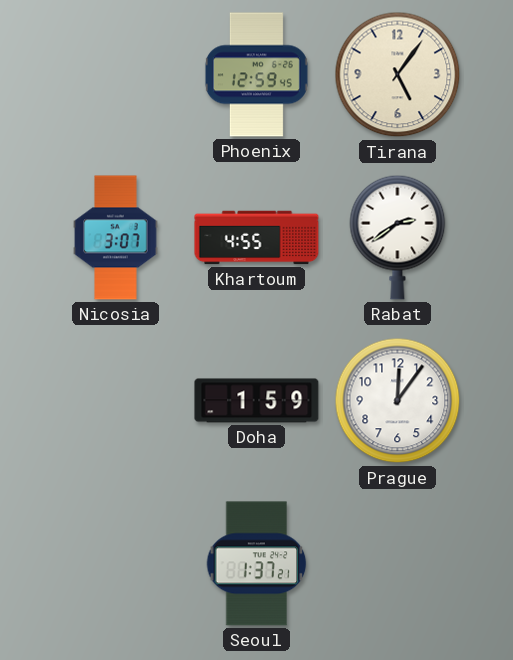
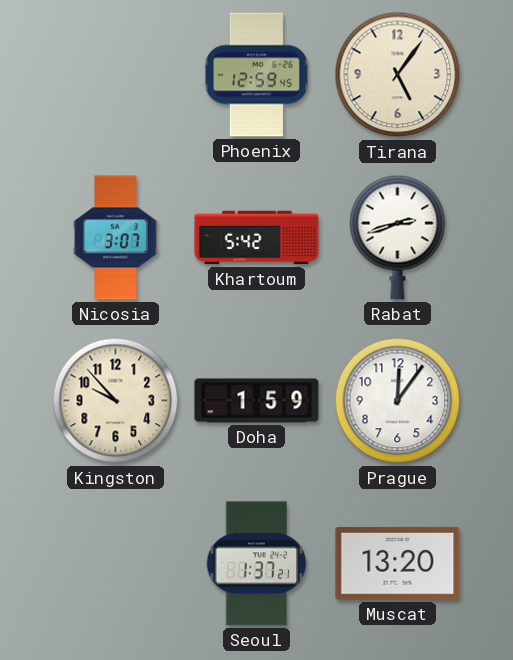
Khartoum: 4:55 -> 5:42
Rabat: 2:39 -> 2:42
Kingston: none -> 9:53
Muscat: none -> 13:20
